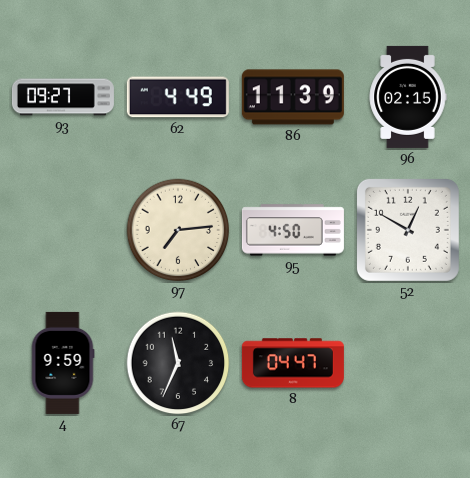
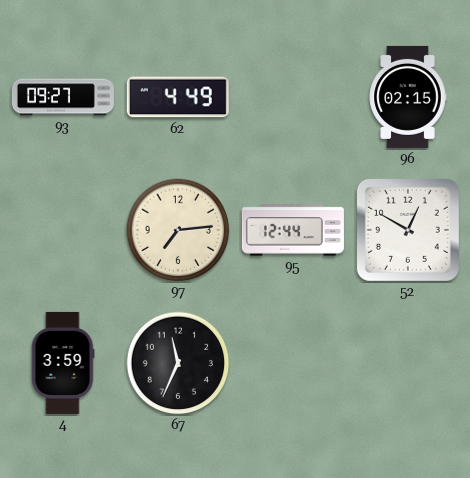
86: 11:39 -> none
95: 4:50 -> 12:44
4: 9:59 -> 3:59
8: 04:47 -> none
